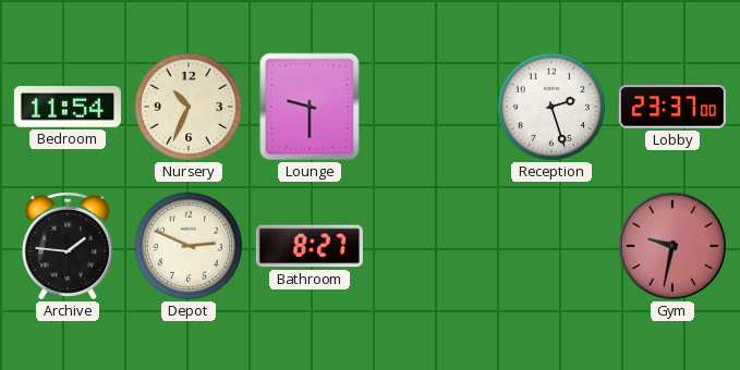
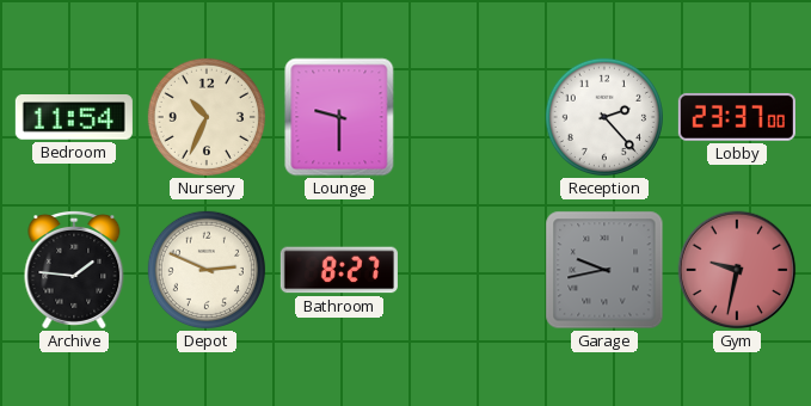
Reception: 2:27 -> 2:23
Garage: none -> 9:43
